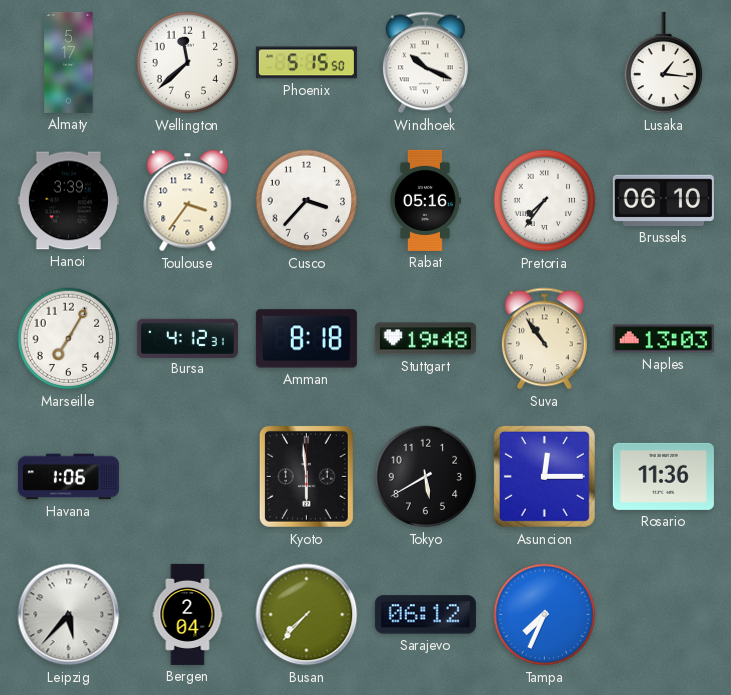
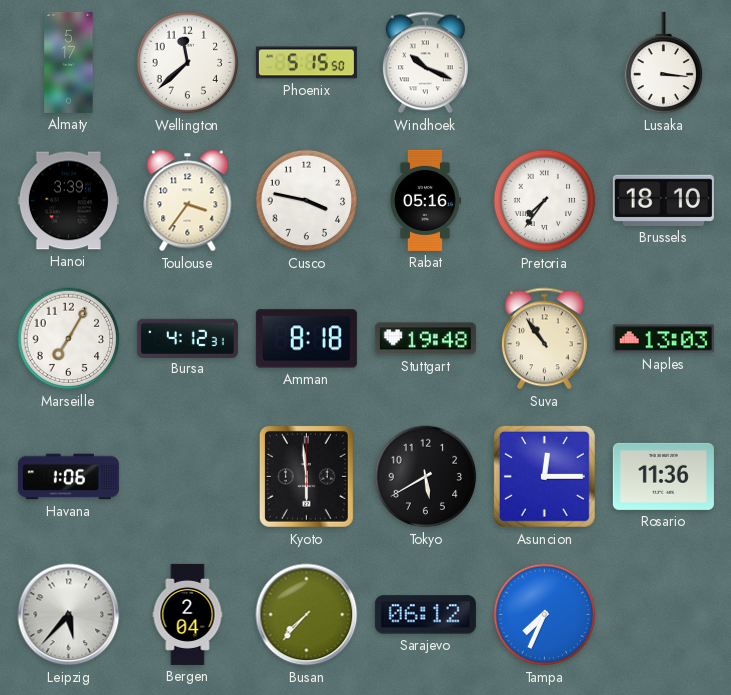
Lusaka: 1:16 -> 3:16
Cusco: 3:37 -> 3:47
Brussels: 06:10 -> 18:10
